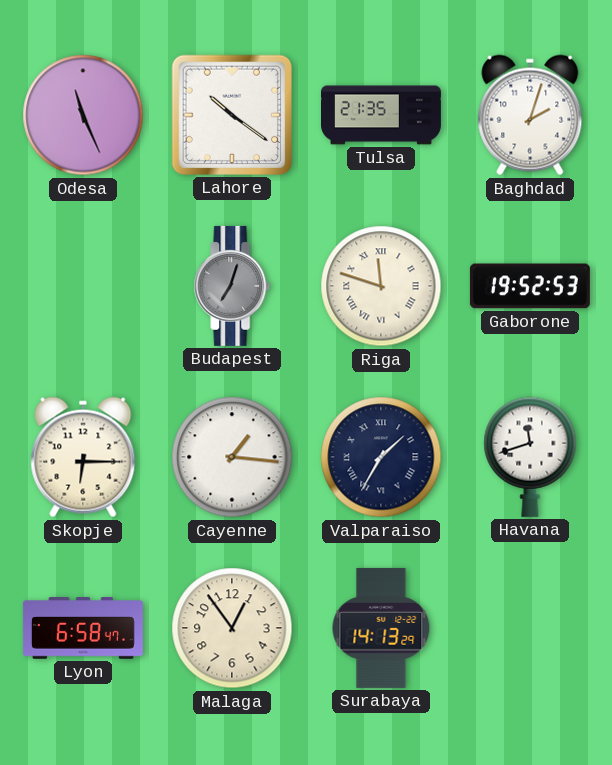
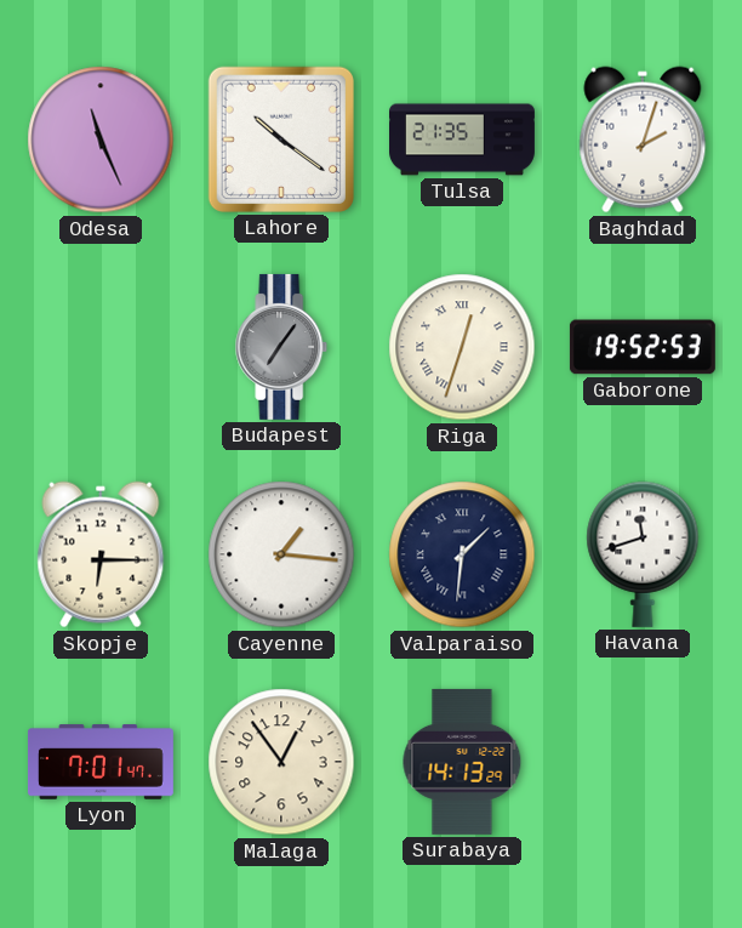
Budapest: 7:03 -> 7:06
Riga: 11:48 -> 12:33
Valparaiso: 1:35 -> 1:31
Lyon: 6:58 -> 7:01
